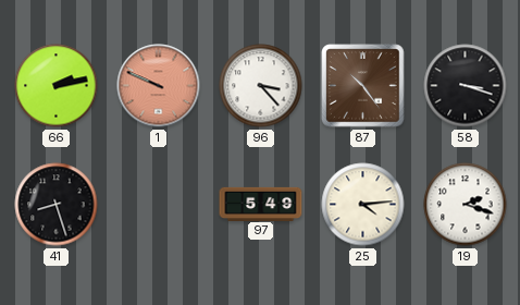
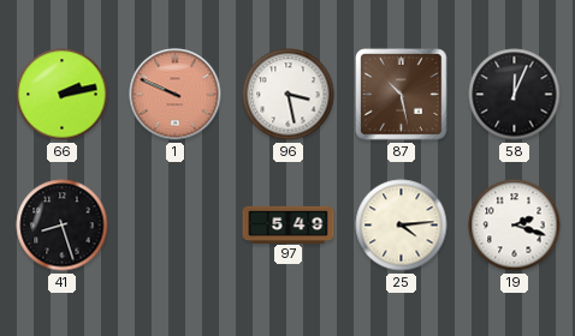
96: 3:23 -> 3:28
87: 10:24 -> 10:28
58: 3:18 -> 12:04
